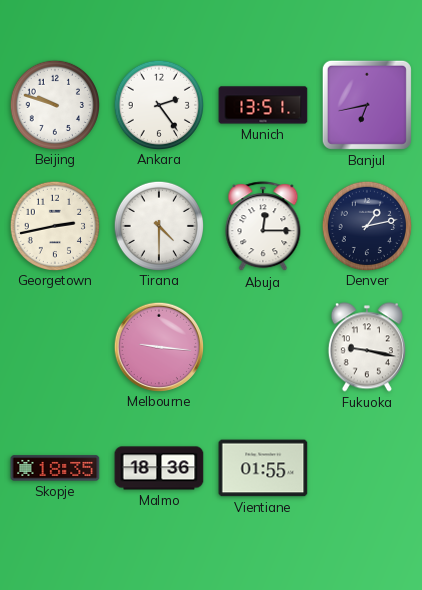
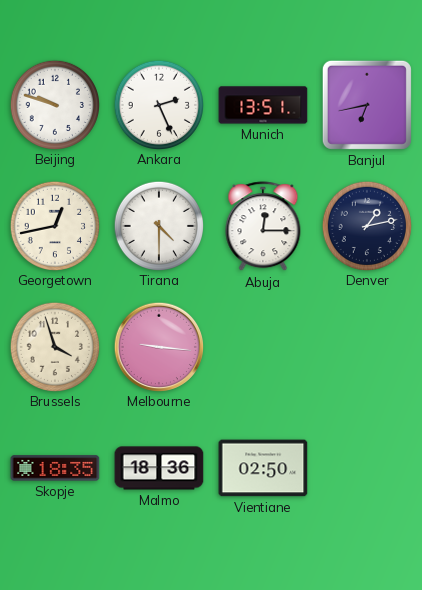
Ankara: 2:24 -> 2:26
Georgetown: 2:43 -> 12:43
Brussels: none -> 3:57
Fukuoka: 9:17 -> none
Vientiane: 01:55 -> 02:50
